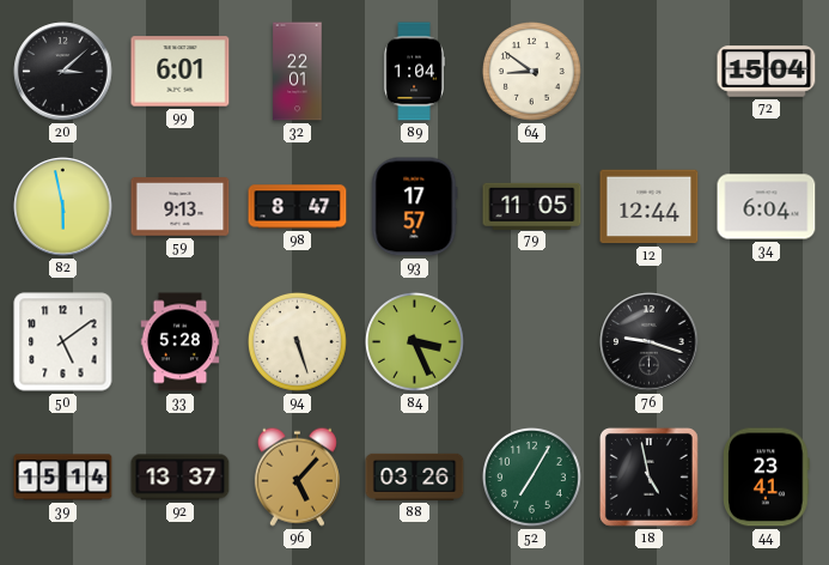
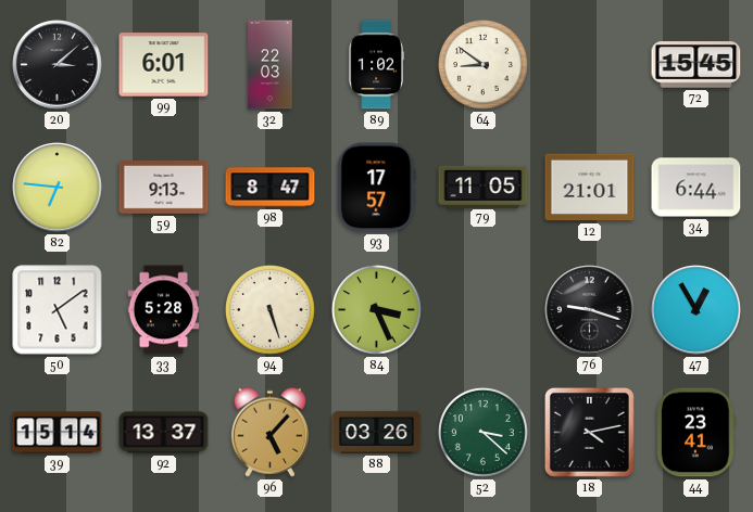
32: 22:01 -> 22:03
89: 1:04 -> 1:02
72: 15:04 -> 15:45
82: 5:58 -> 6:46
12: 12:44 -> 21:01
34: 6:04 -> 6:44
47: none -> 12:55
52: 7:05 -> 3:22
18: 4:58 -> 4:13
